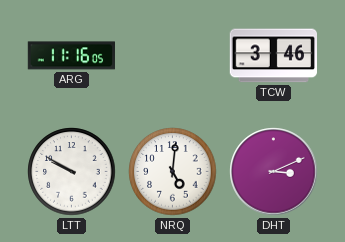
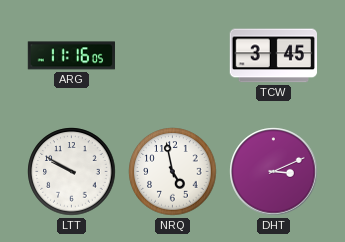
TCW: 3:46 -> 3:45
NRQ: 5:01 -> 4:58
